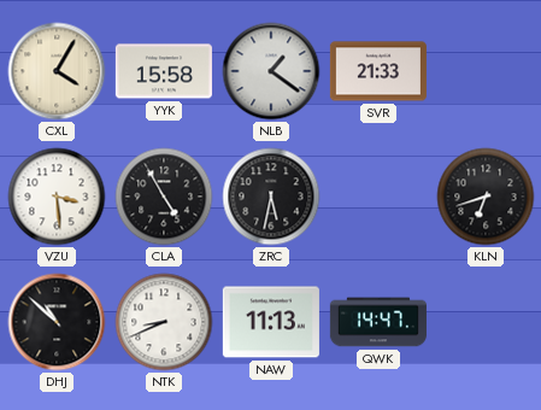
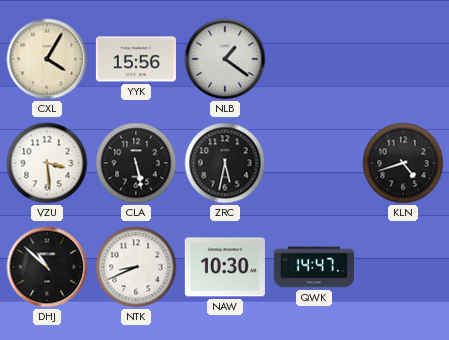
YYK: 15:58 -> 15:56
SVR: 21:33 -> none
CLA: 4:55 -> 5:28
KLN: 6:42 -> 4:42
NAW: 11:13 -> 10:30
